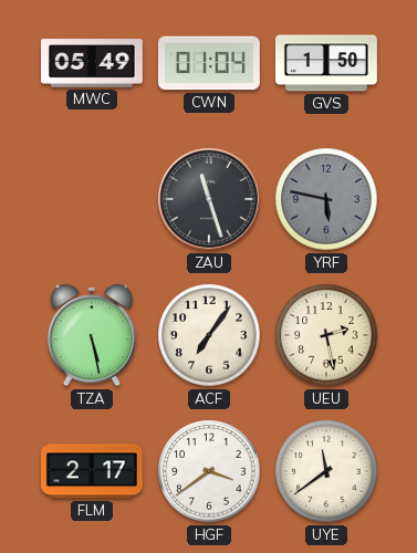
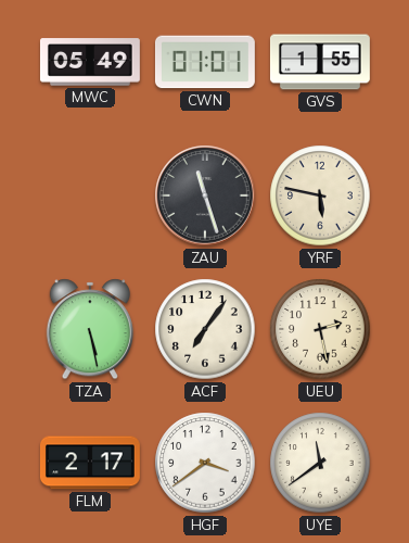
CWN: 01:04 -> 01:01
GVS: 1:50 -> 1:55
YRF dial: grey -> cream
